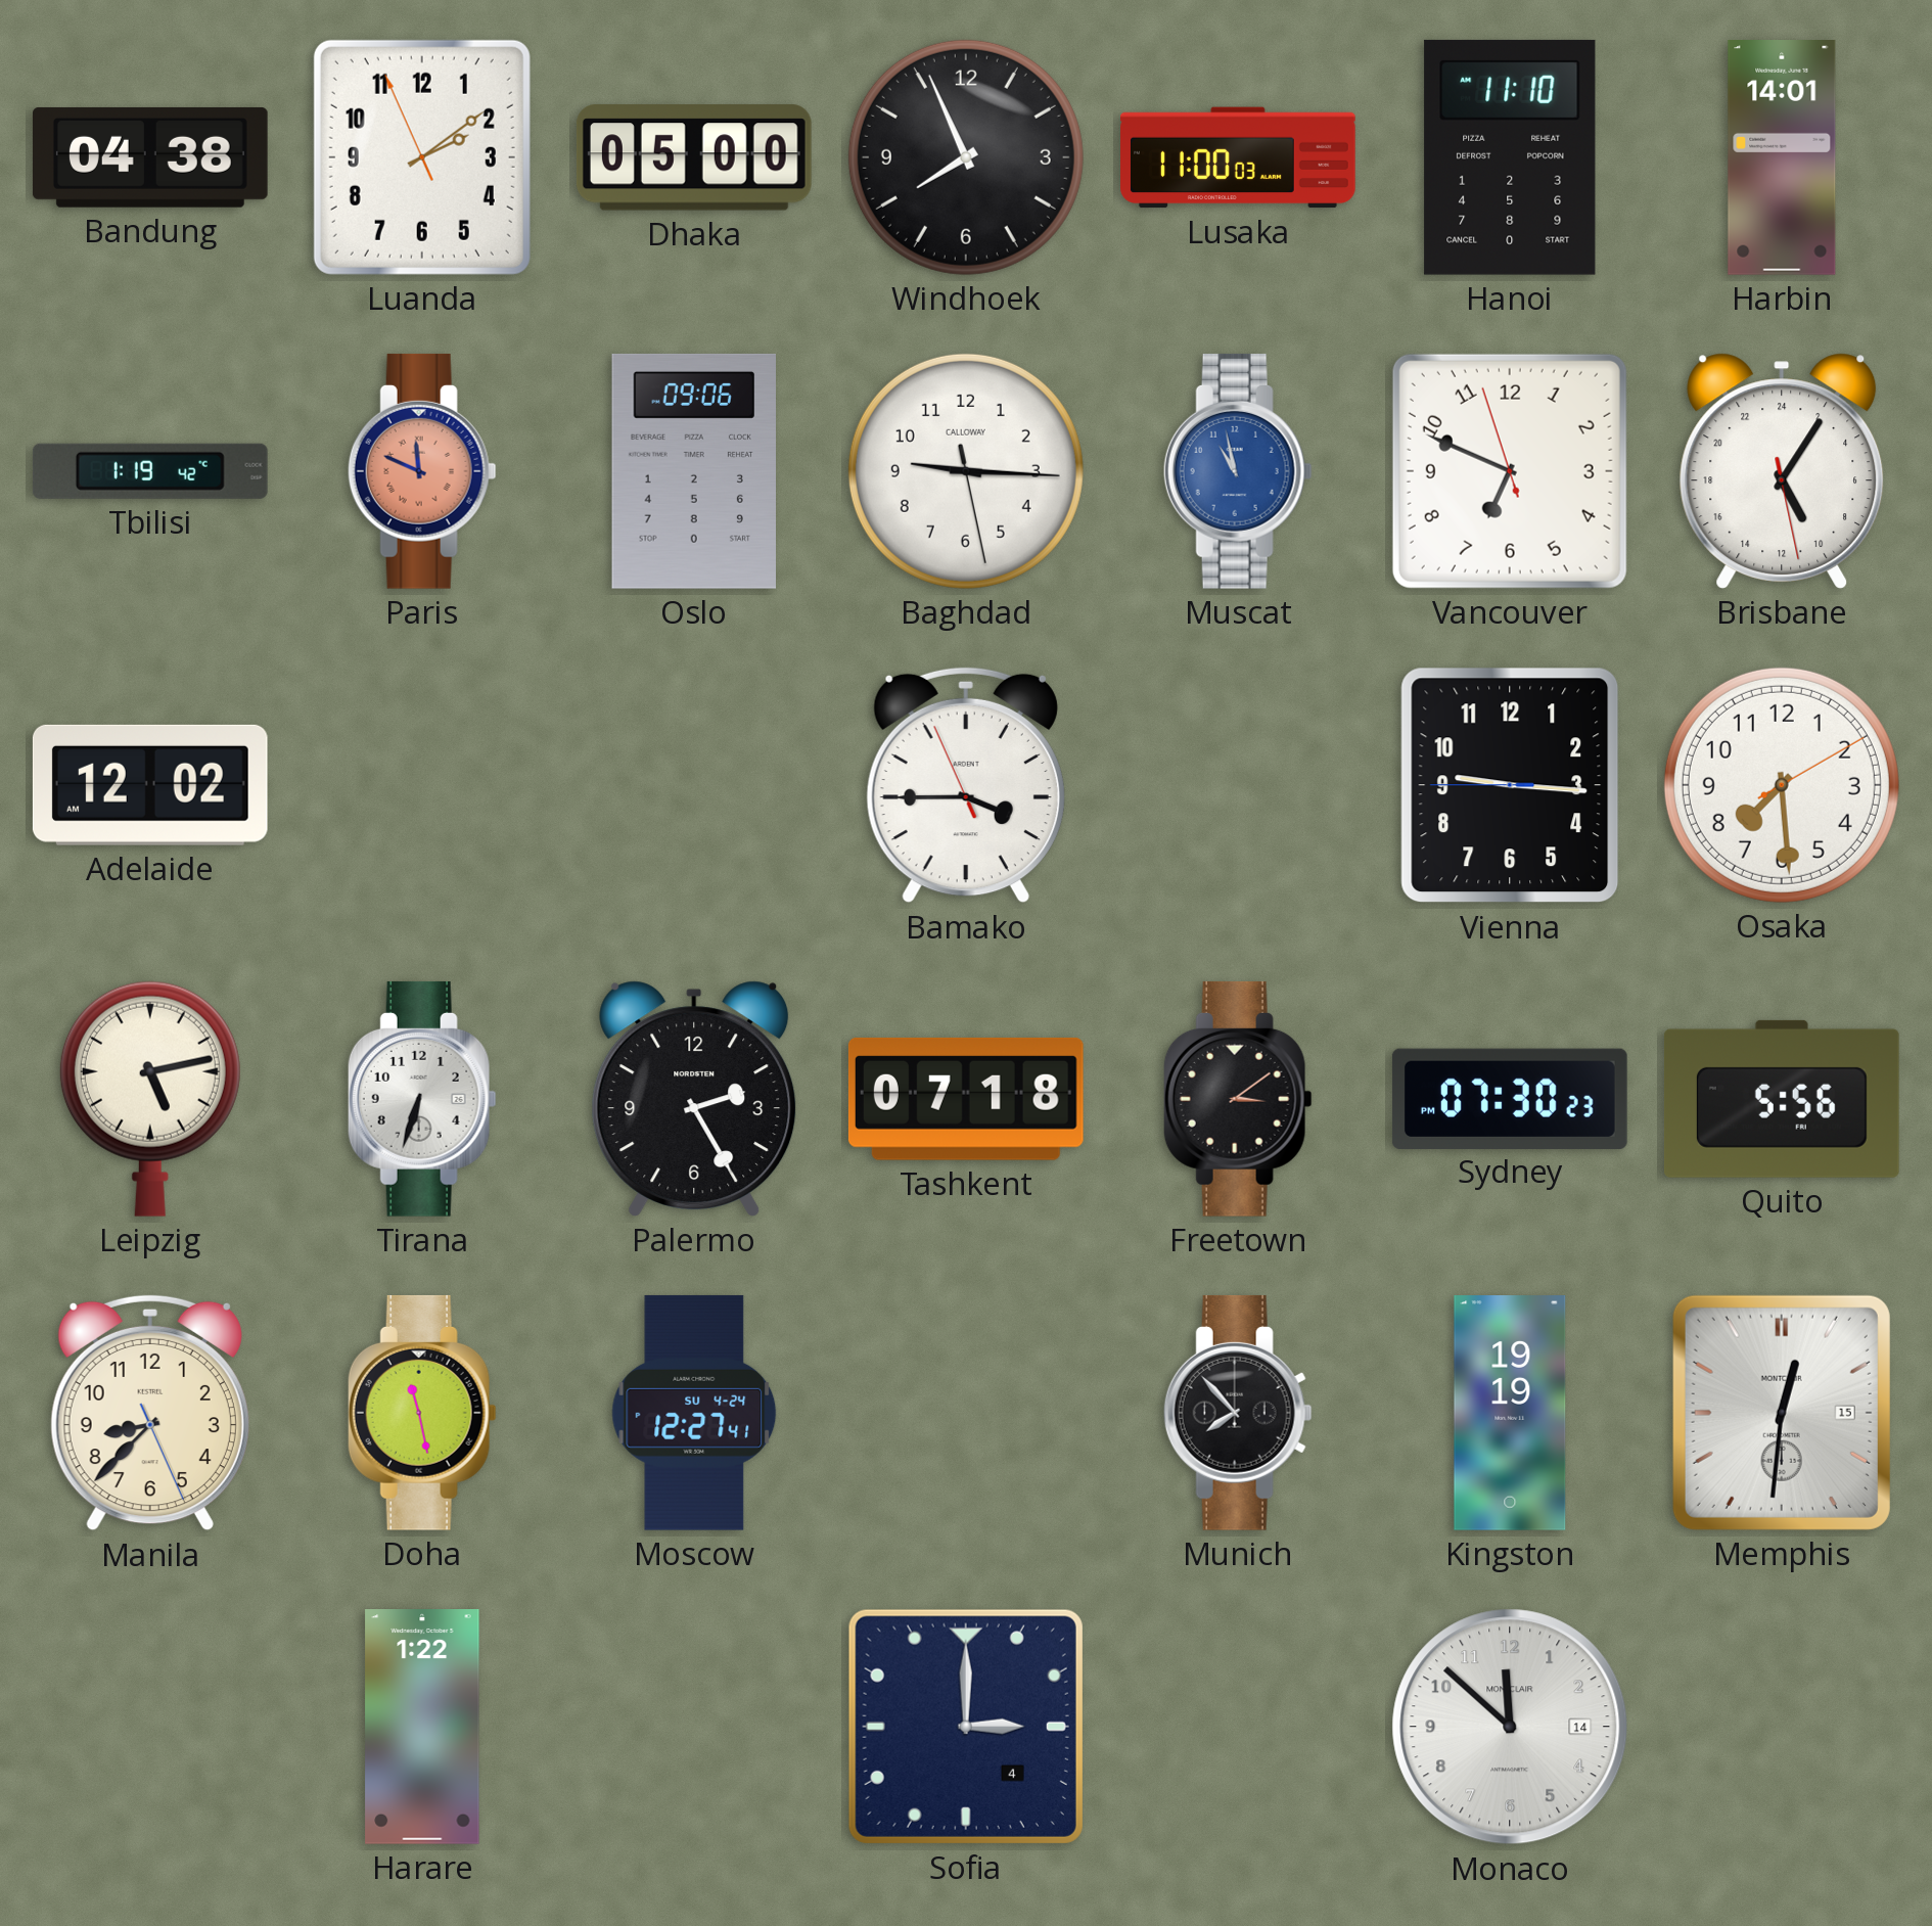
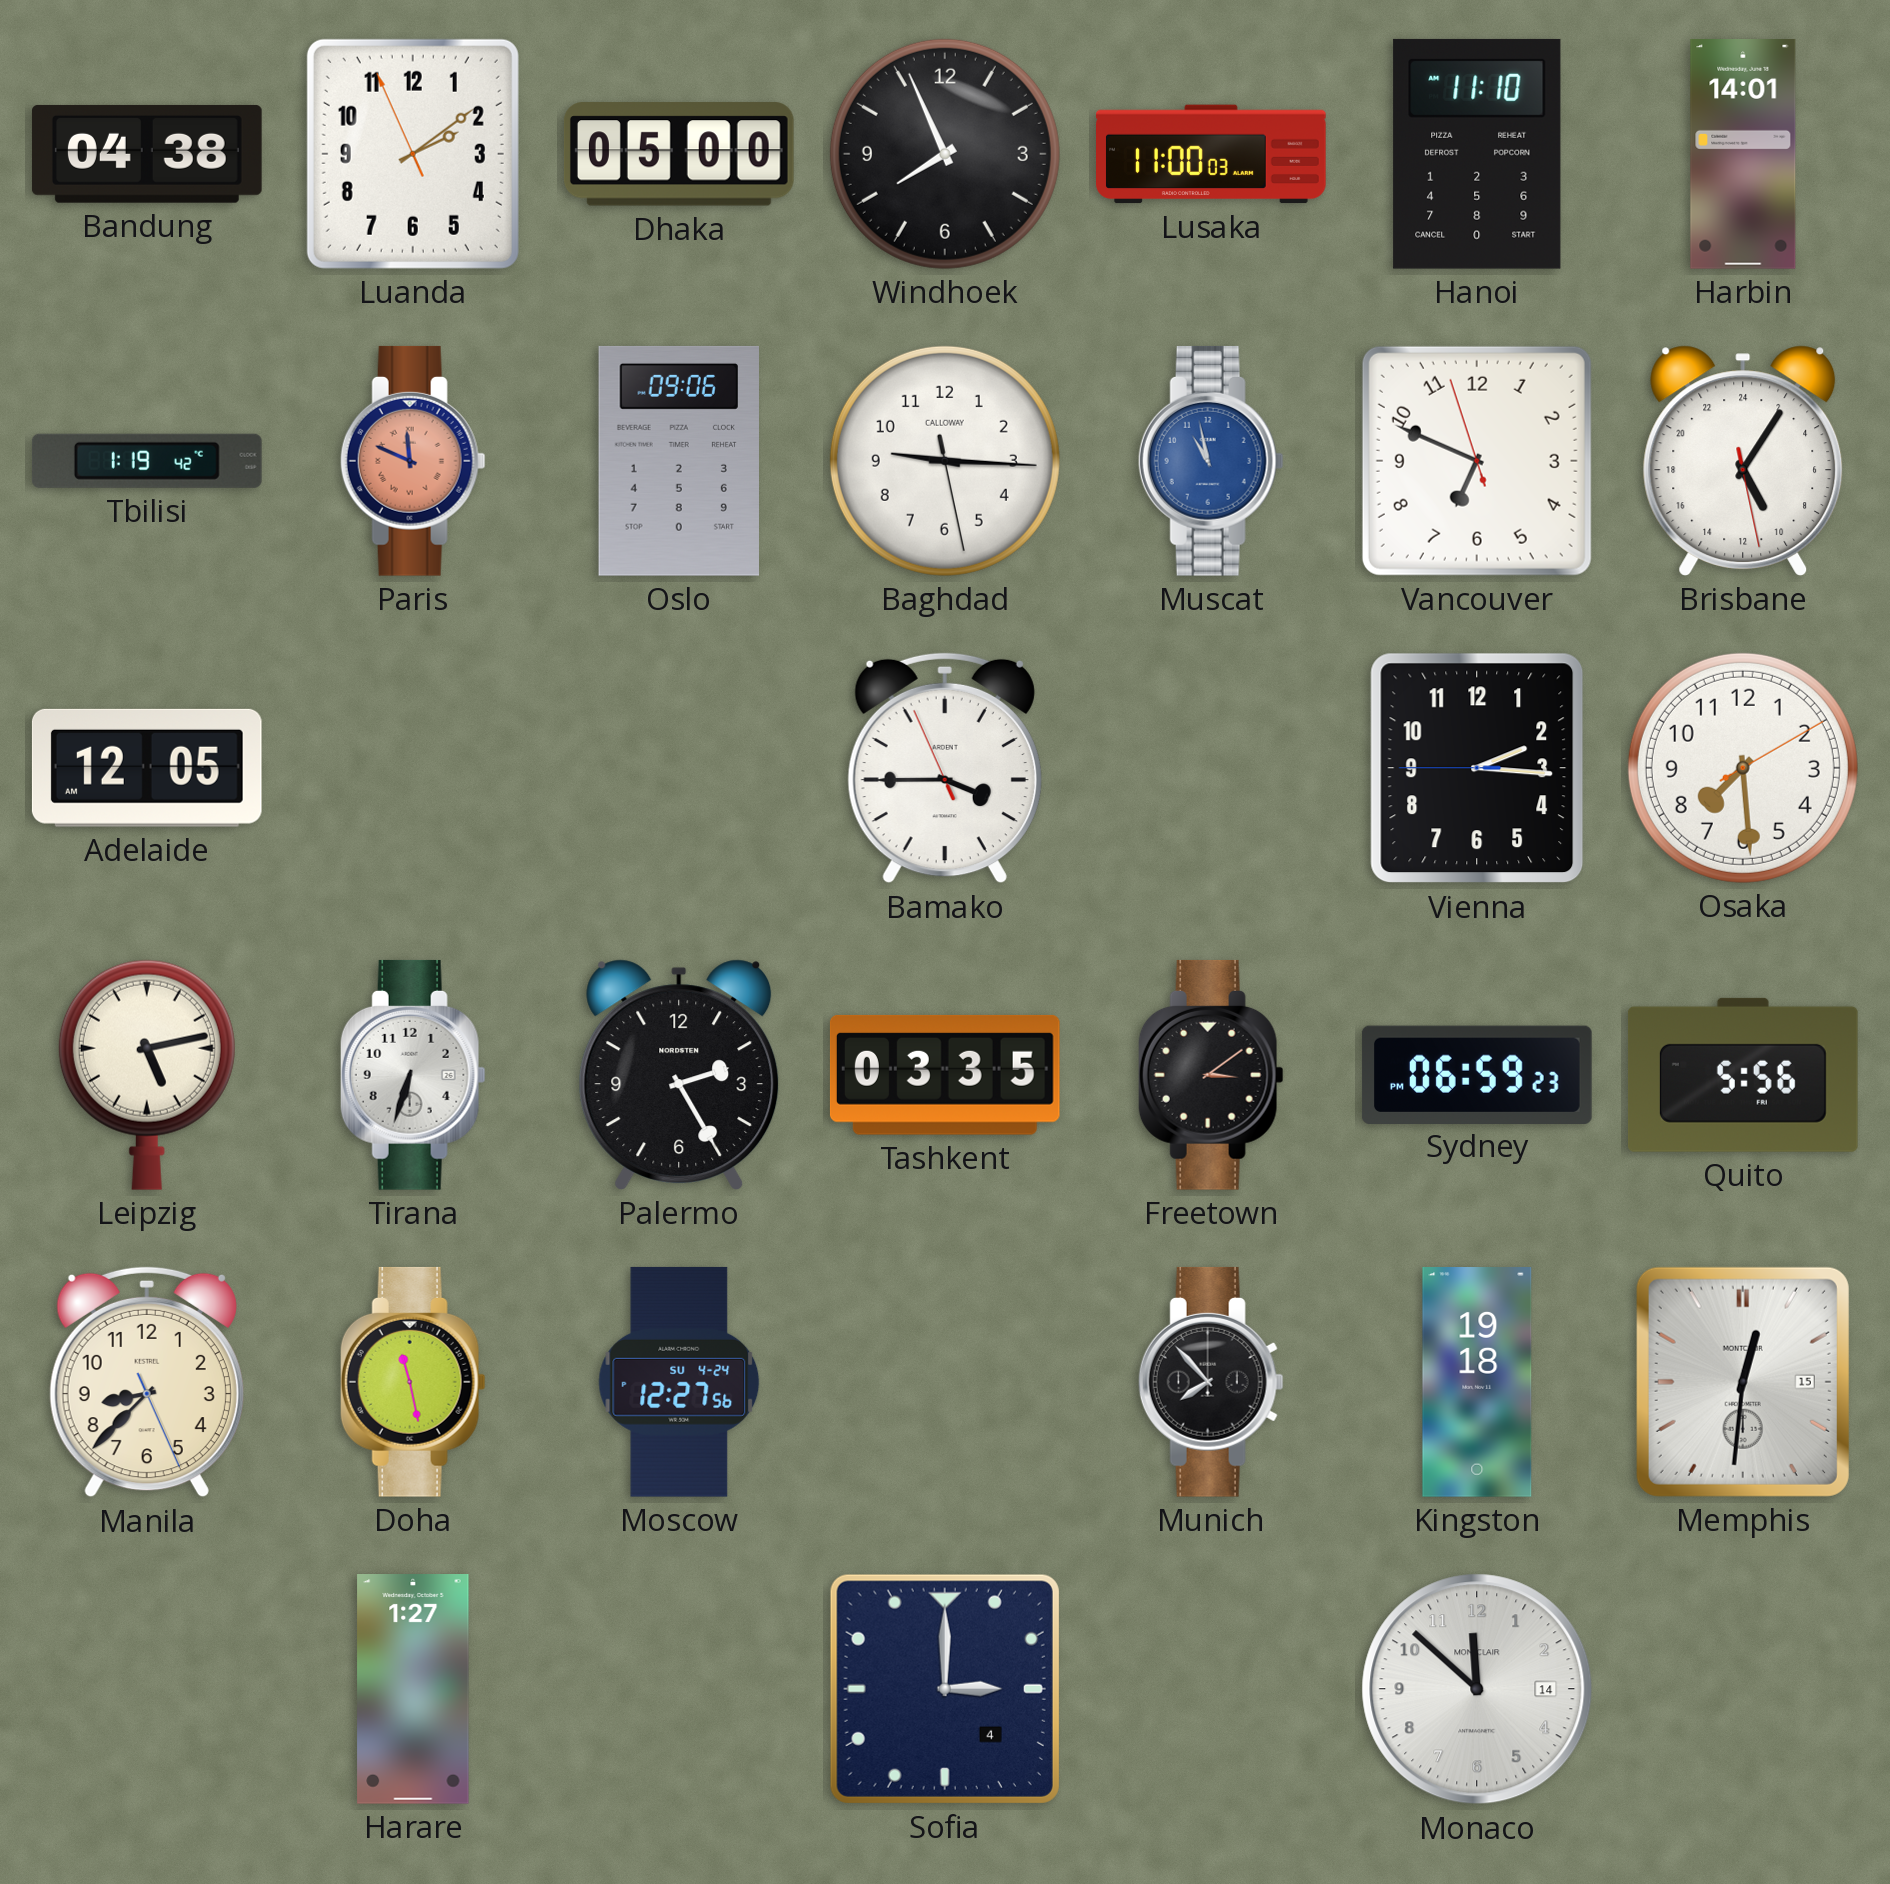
Adelaide: 12:02 -> 12:05
Vienna: 9:15 -> 2:15
Tashkent: 07:18 -> 03:35
Sydney: 07:30 -> 06:59
Moscow: 12:27:41 -> 12:27:56
Kingston: 19:19 -> 19:18
Harare: 1:22 -> 1:27
